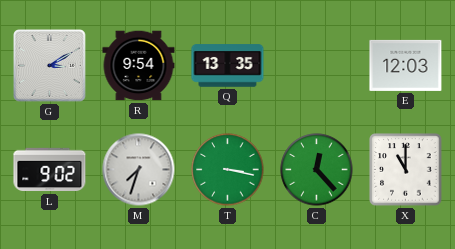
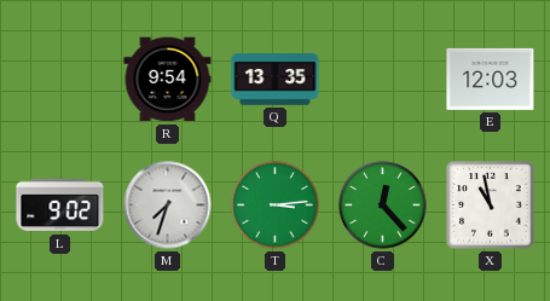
G: 3:10 -> none
T: 3:17 -> 3:14
X: 11:00 -> 10:58
